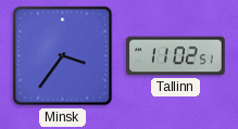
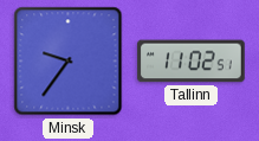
Minsk: 3:36 -> 9:36
